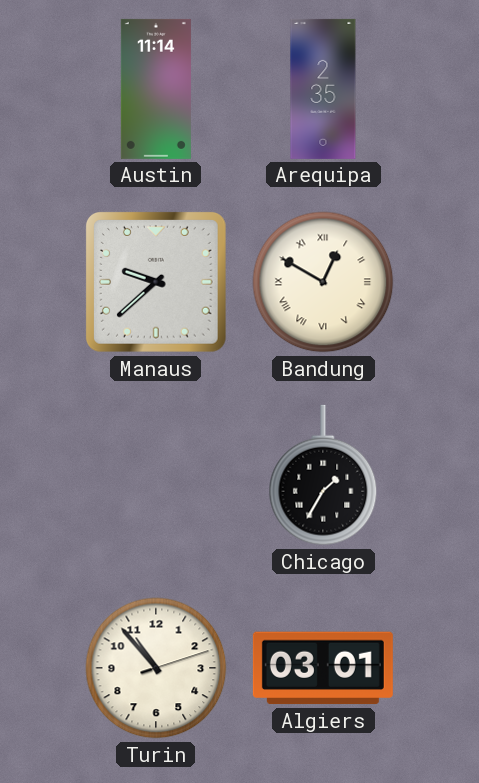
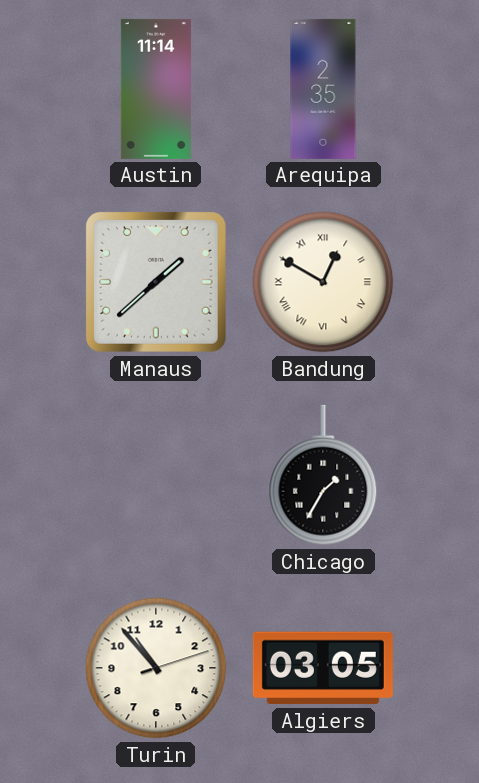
Manaus: 9:38 -> 1:38
Algiers: 03:01 -> 03:05
